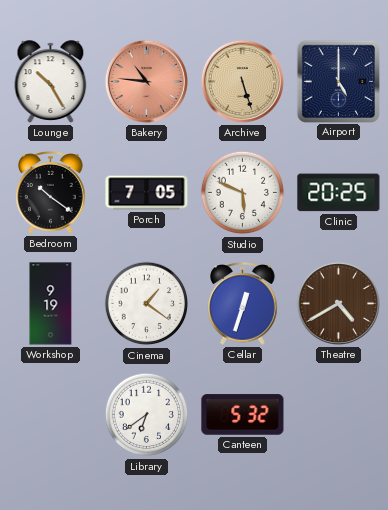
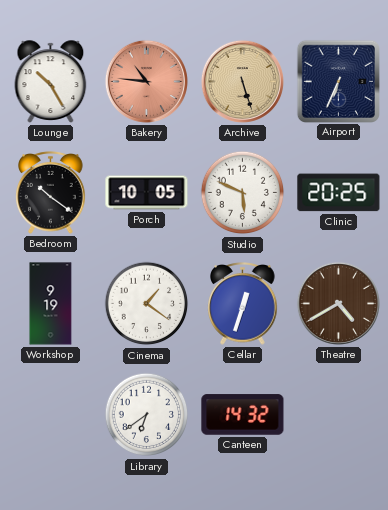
Airport: 5:00 -> 6:34
Porch: 7:05 -> 10:05
Canteen: 5:32 -> 14:32
